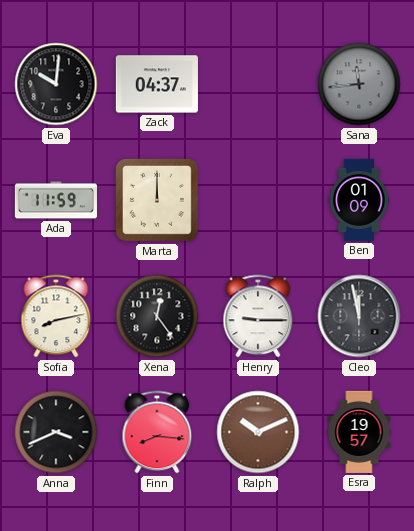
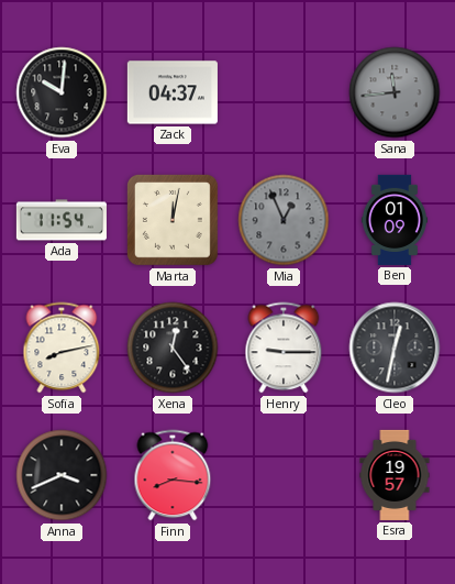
Ada: 11:59 -> 11:54
Marta: 12:00 -> 12:02
Mia: none -> 12:56
Cleo: 11:58 -> 12:32
Ralph: 10:11 -> none
